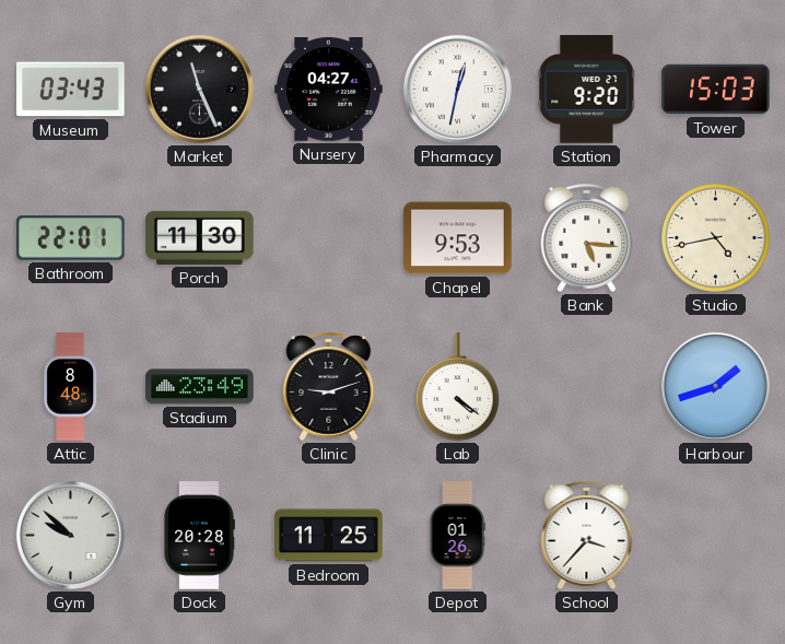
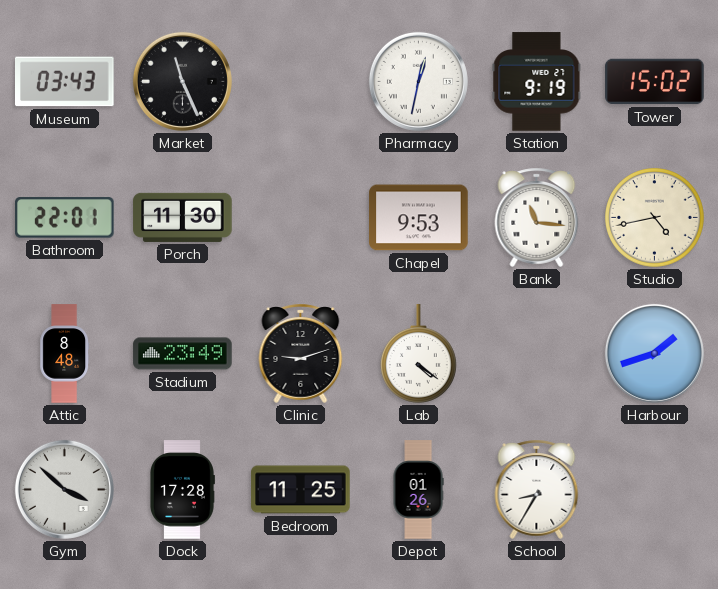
Nursery: 04:27 -> none
Station: 9:20 -> 9:19
Tower: 15:03 -> 15:02
Bank: 5:16 -> 11:16
Gym: 9:52 -> 3:52
Dock: 20:28 -> 17:28
School: 3:37 -> 8:35
